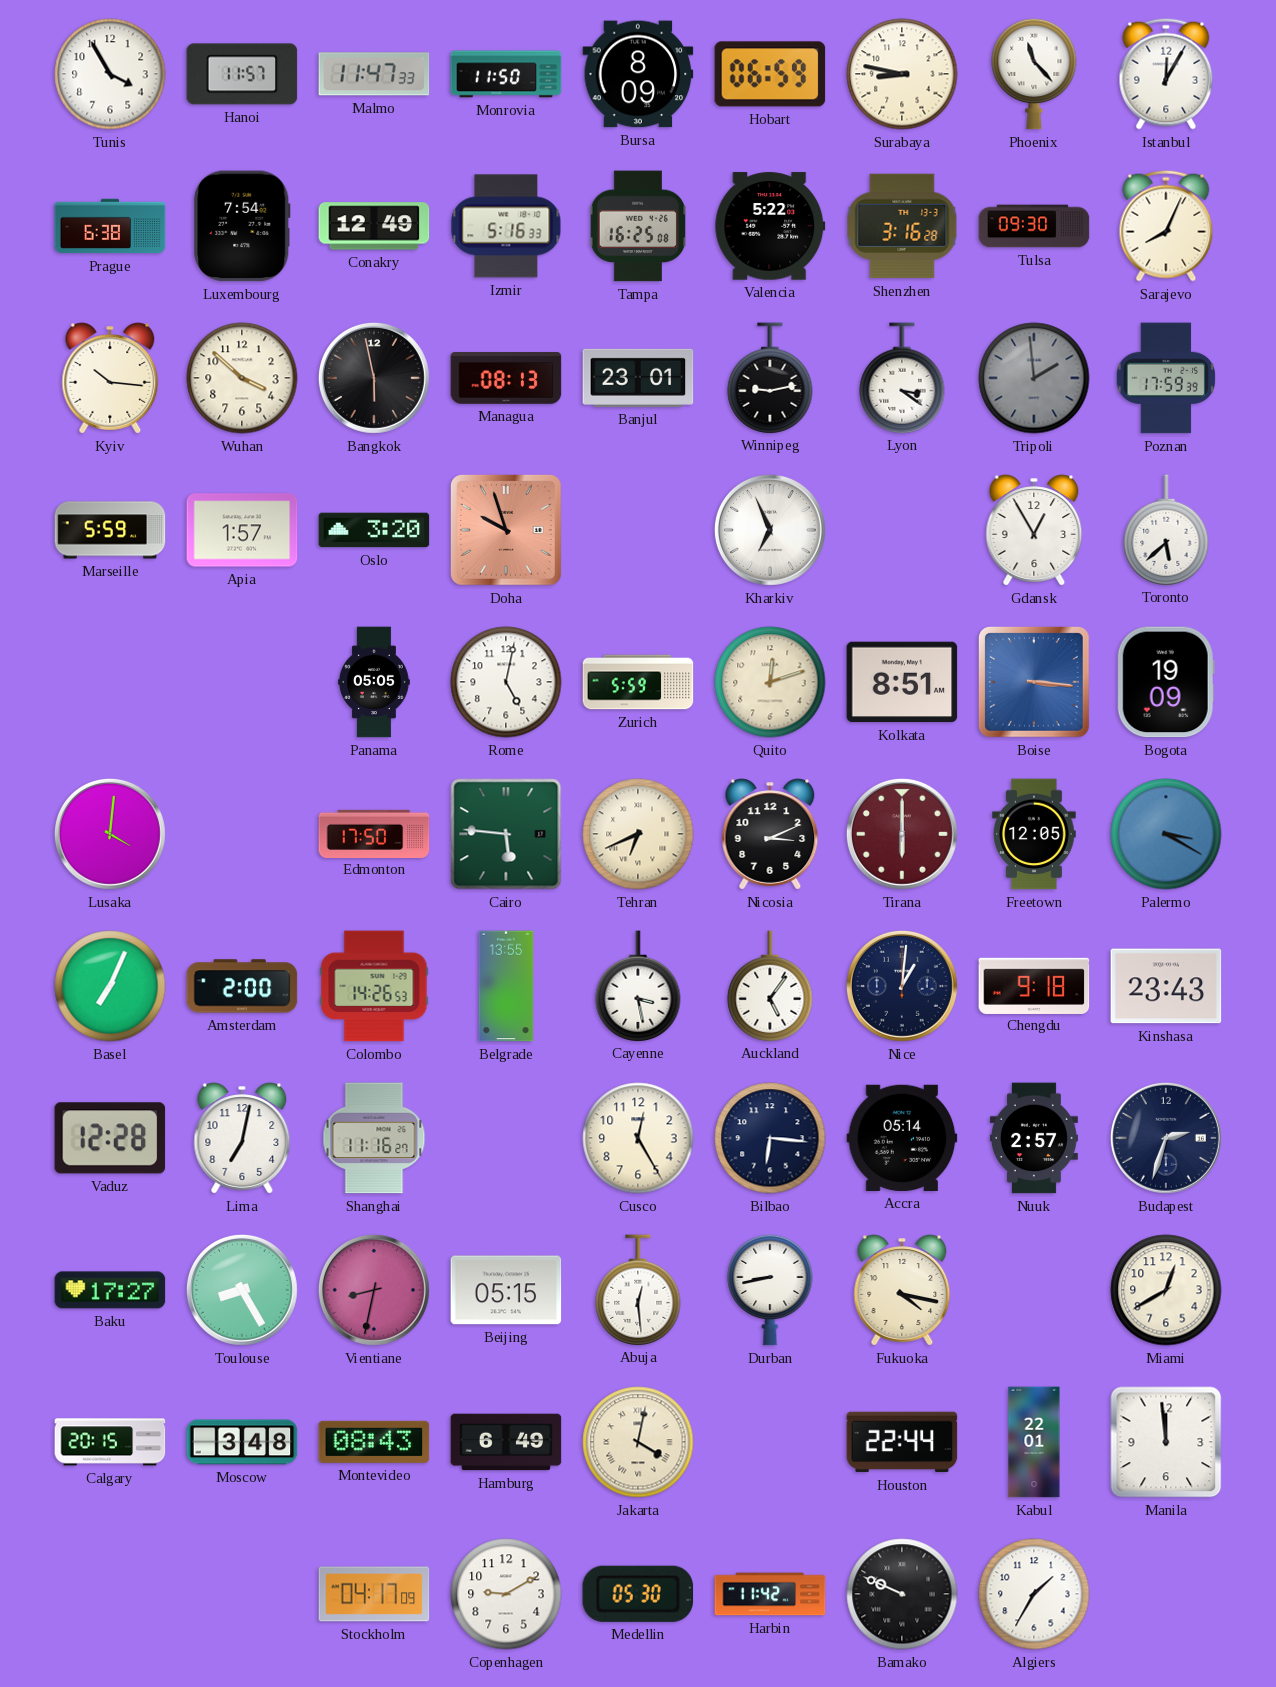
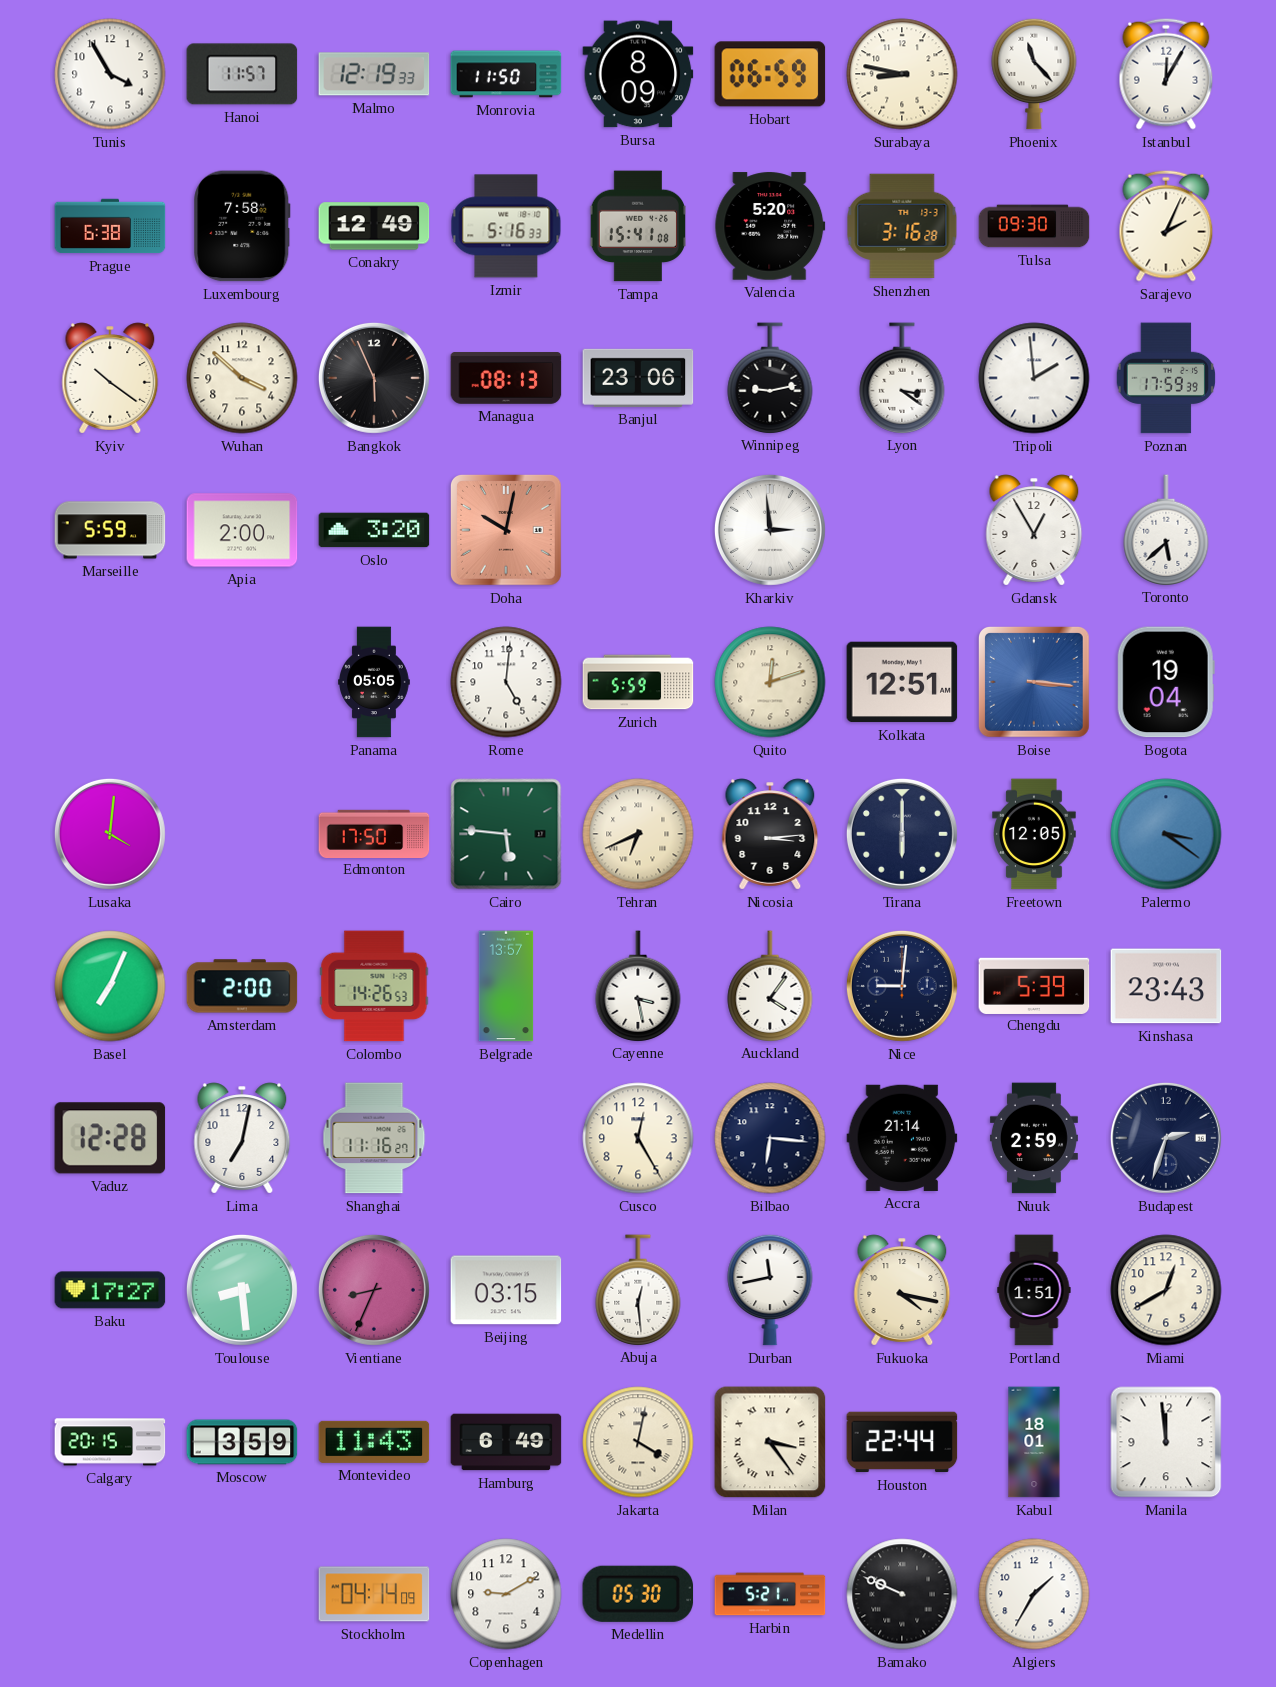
Malmo: 11:47 -> 12:19
Luxembourg: 7:54 -> 7:58
Tampa: 16:25 -> 15:41
Valencia: 5:22 -> 5:20
Sarajevo: 8:04 -> 2:04
Kyiv: 10:16 -> 10:21
Bangkok: 5:58 -> 5:56
Banjul: 23:01 -> 23:06
Tripoli dial: grey -> white
Apia: 1:57 -> 2:00
Doha: 9:57 -> 10:02
Kharkiv: 6:56 -> 2:59
Rome: 5:02 -> 5:01
Kolkata: 8:51 -> 12:51
Bogota: 19:09 -> 19:04
Nicosia: 3:11 -> 3:14
Tirana dial: burgundy -> navy
Palermo: 3:20 -> 3:21
Belgrade: 13:55 -> 13:57
Auckland: 5:06 -> 4:06
Nice: 1:01 -> 9:01
Chengdu: 9:18 -> 5:39
Accra: 05:14 -> 21:14
Nuuk: 2:57 -> 2:59
Toulouse: 8:25 -> 8:29
Vientiane: 8:32 -> 8:34
Beijing: 05:15 -> 03:15
Durban: 8:43 -> 11:43
Portland: none -> 1:51
Moscow: 3:48 -> 3:59
Montevideo: 08:43 -> 11:43
Milan: none -> 3:24
Kabul: 22:01 -> 18:01
Stockholm: 04:17 -> 04:14
Harbin: 11:42 -> 5:21
